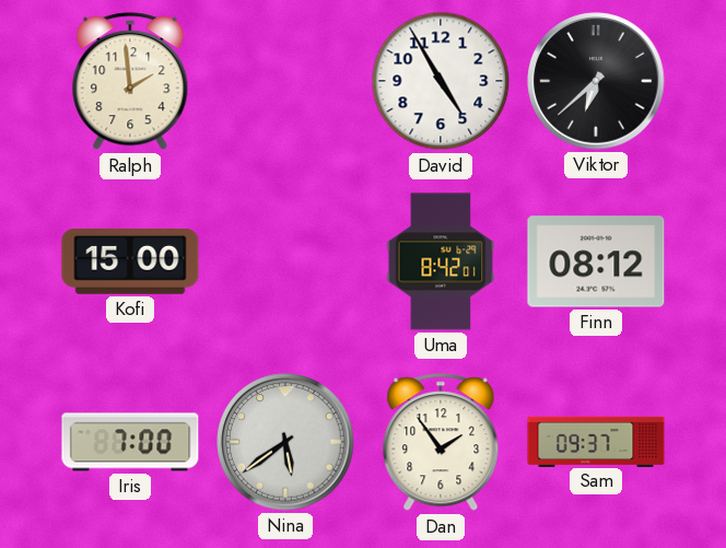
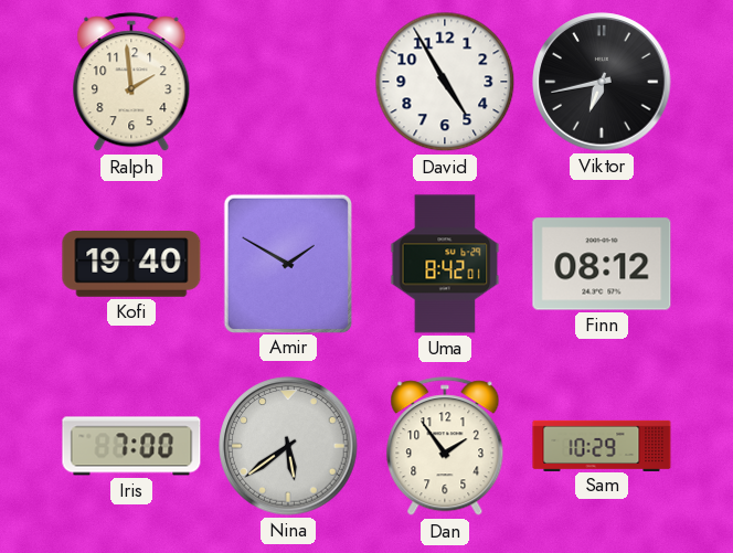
Viktor: 6:38 -> 6:43
Kofi: 15:00 -> 19:40
Amir: none -> 1:50
Sam: 09:37 -> 10:29
